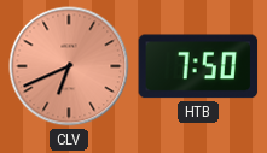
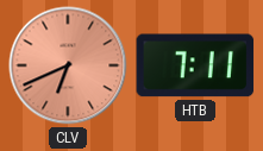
HTB: 7:50 -> 7:11
